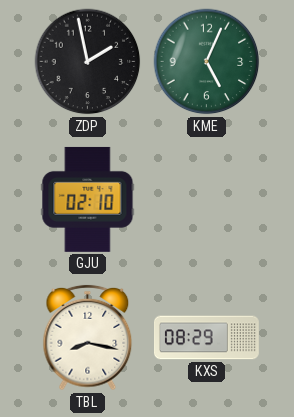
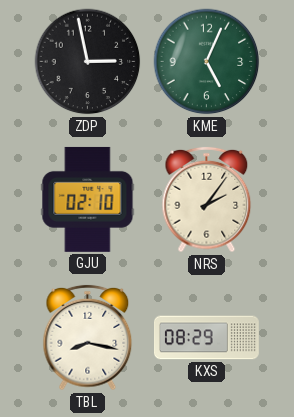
ZDP: 1:58 -> 2:58
NRS: none -> 2:06
